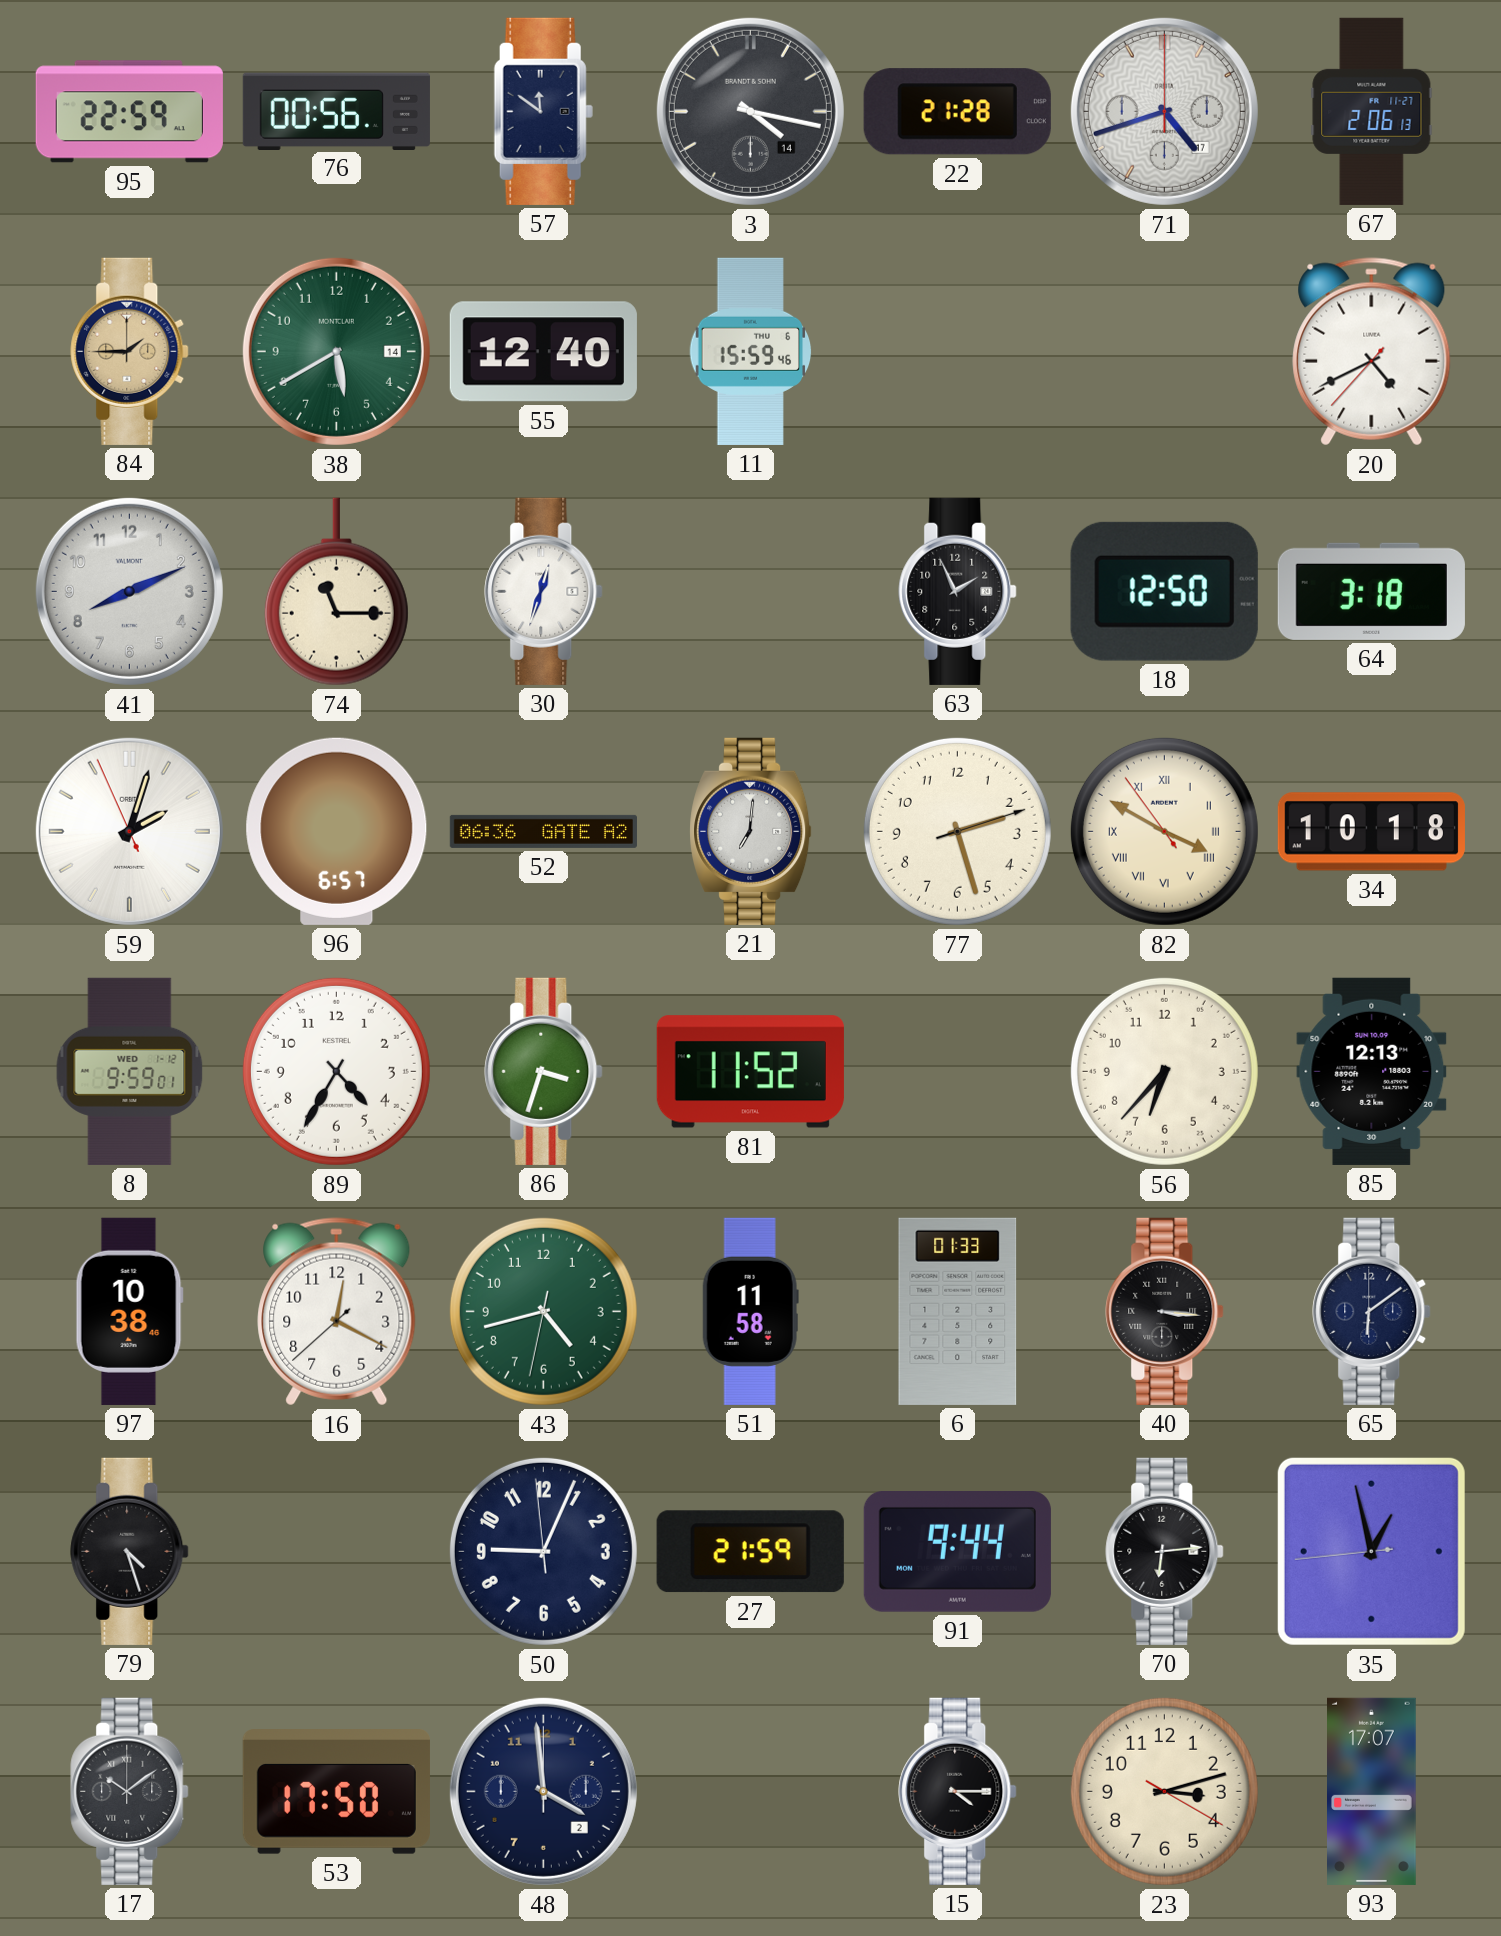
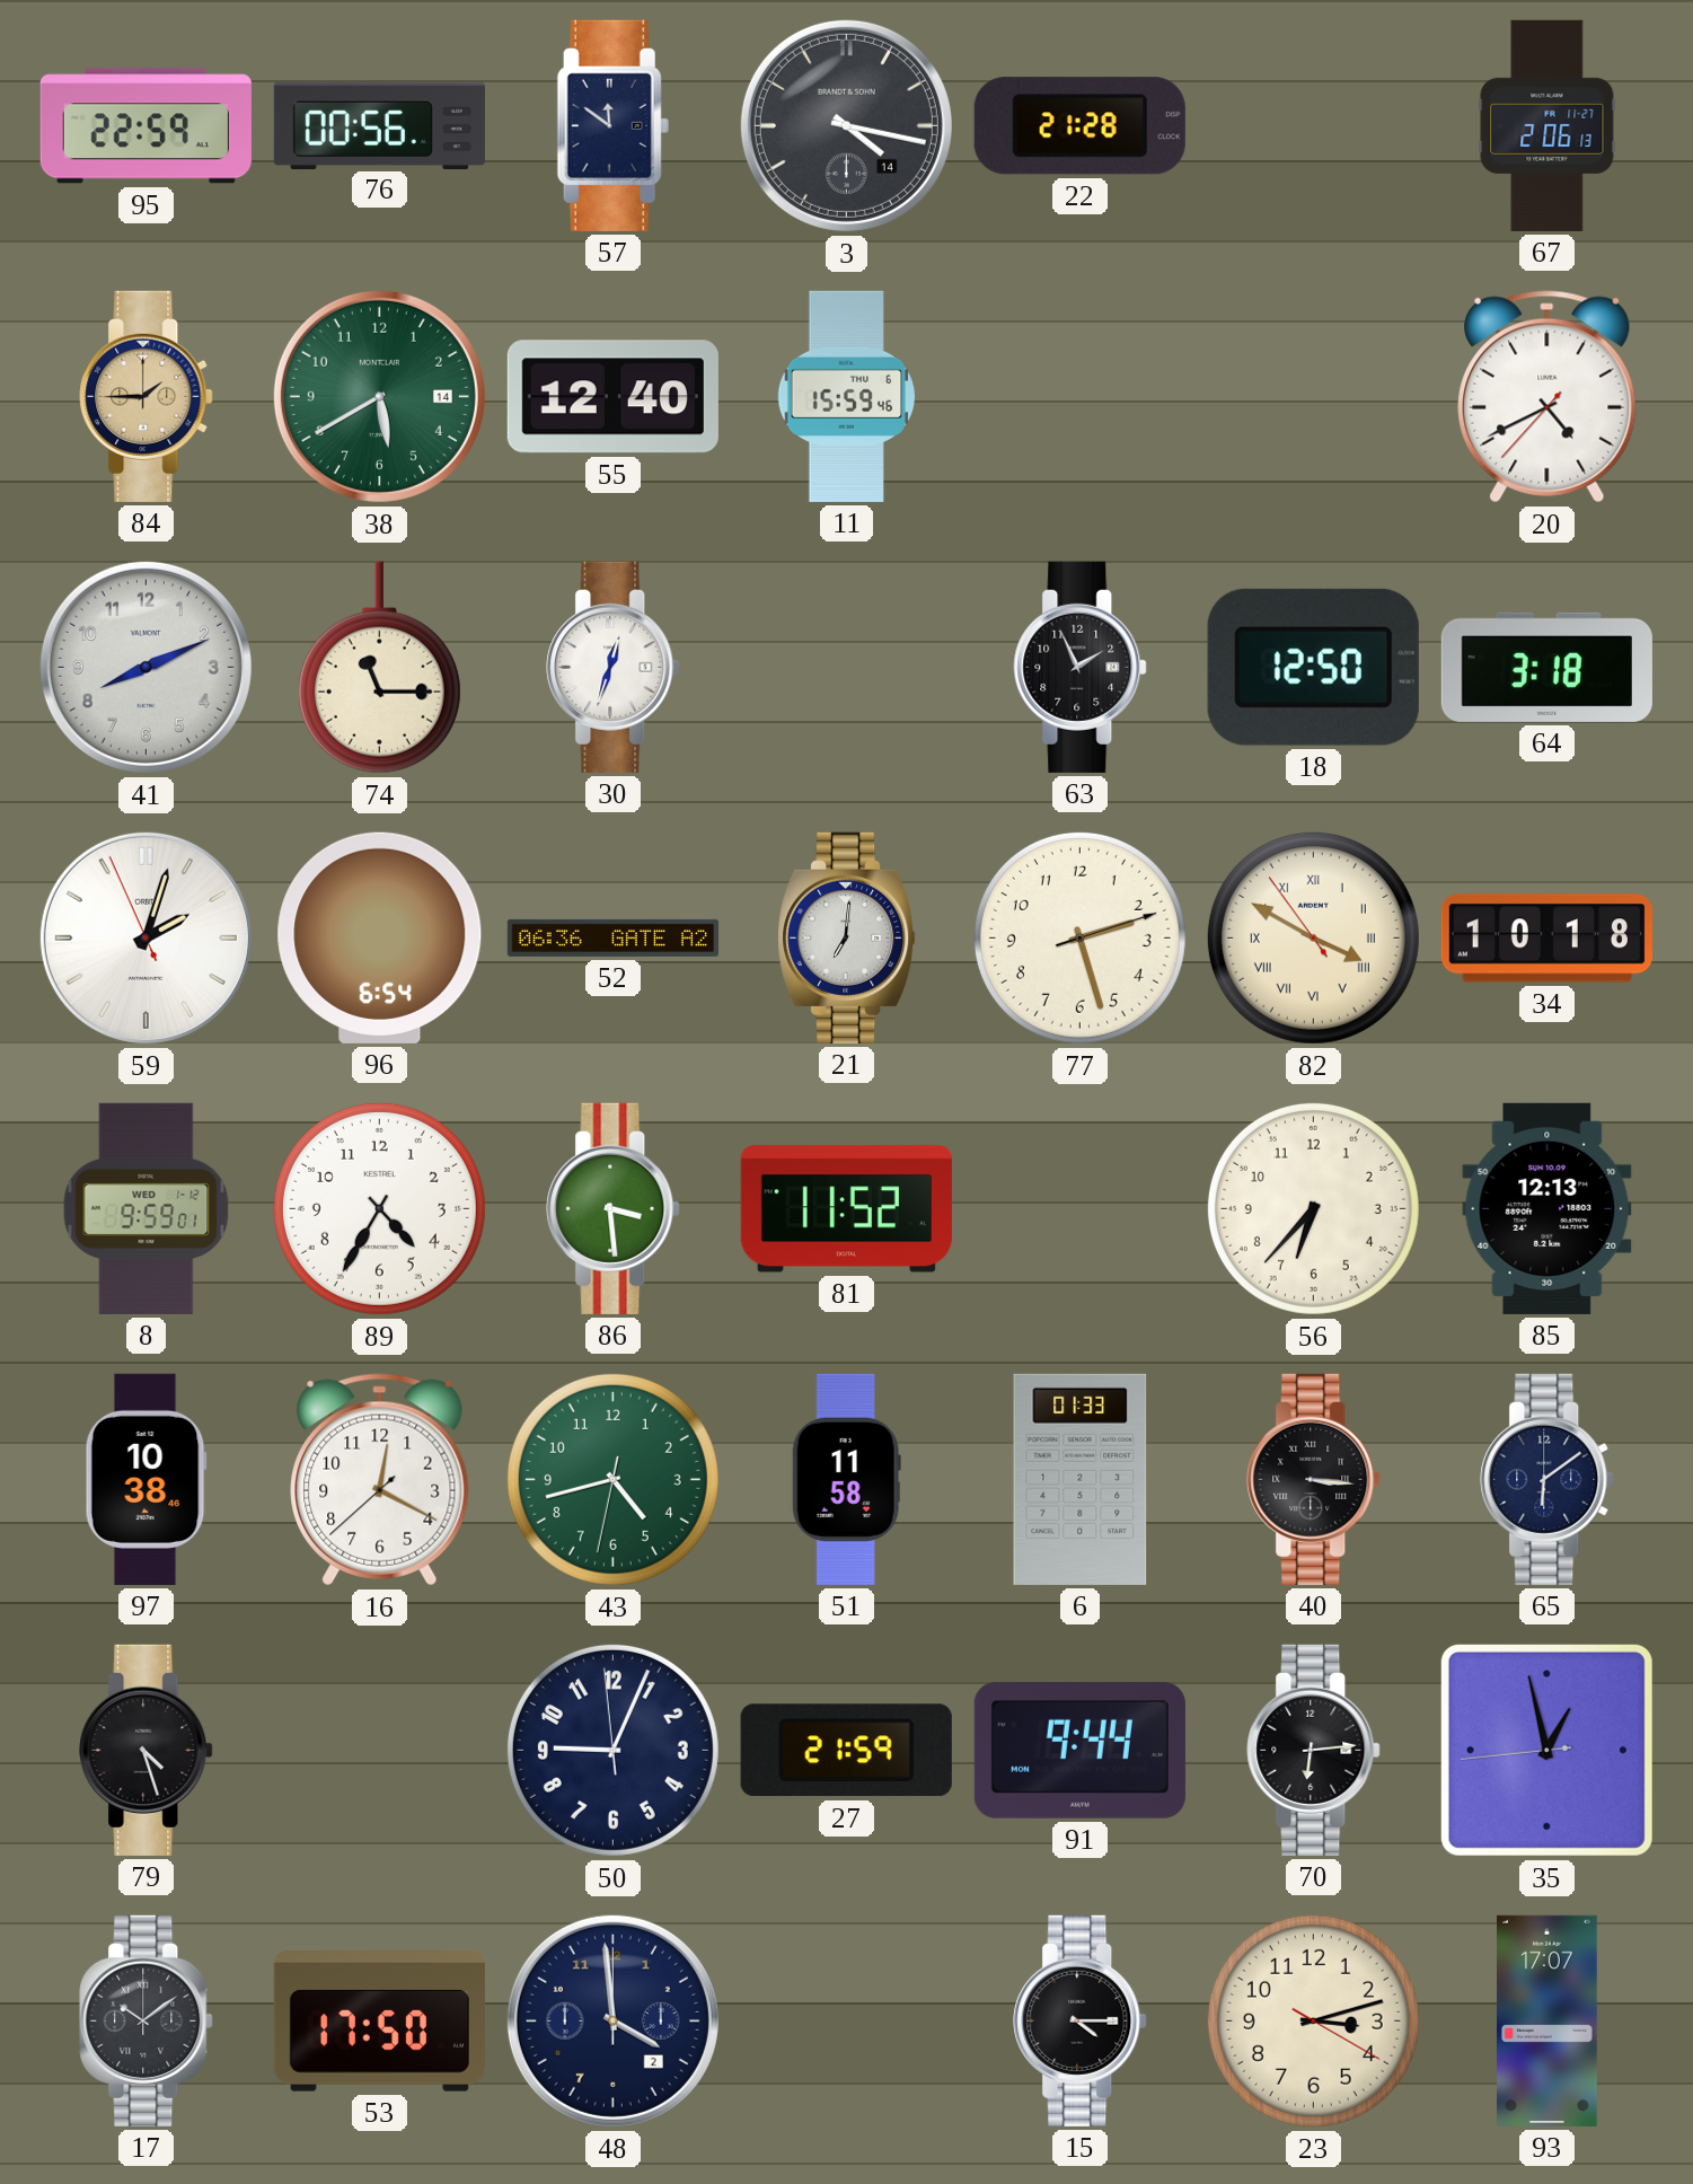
71: 4:42 -> none
96: 6:57 -> 6:54
86: 3:33 -> 3:29
